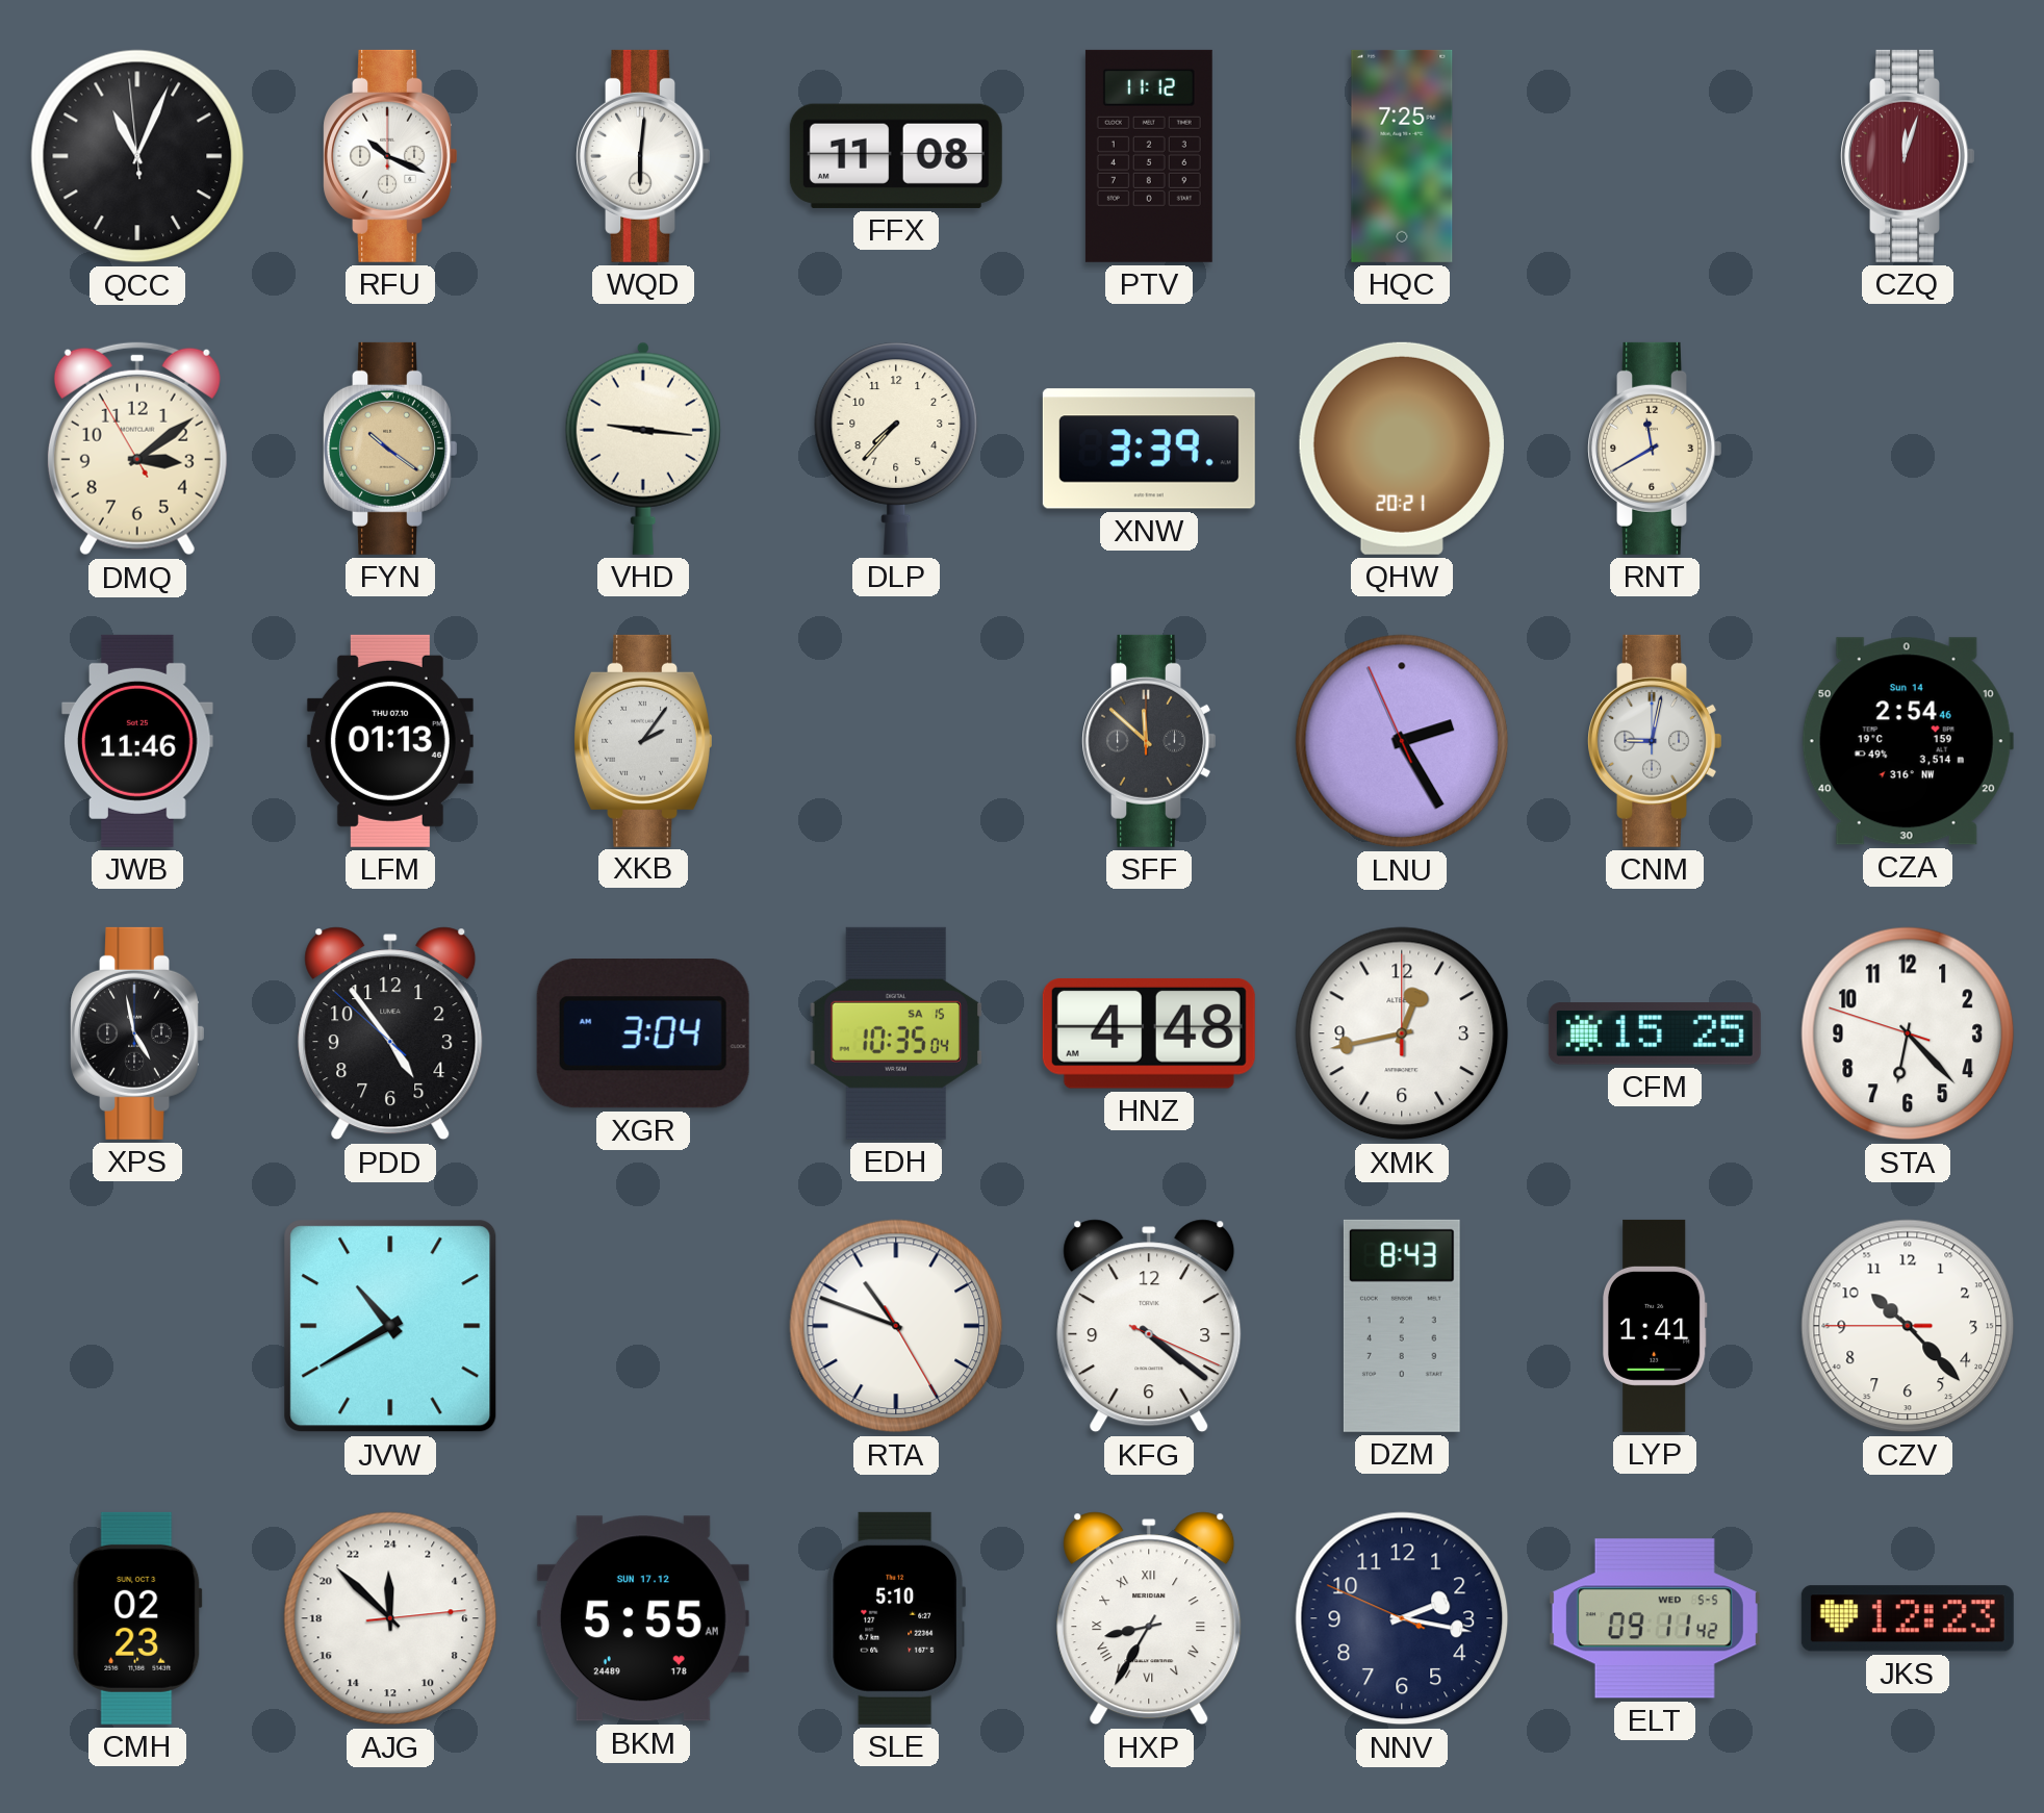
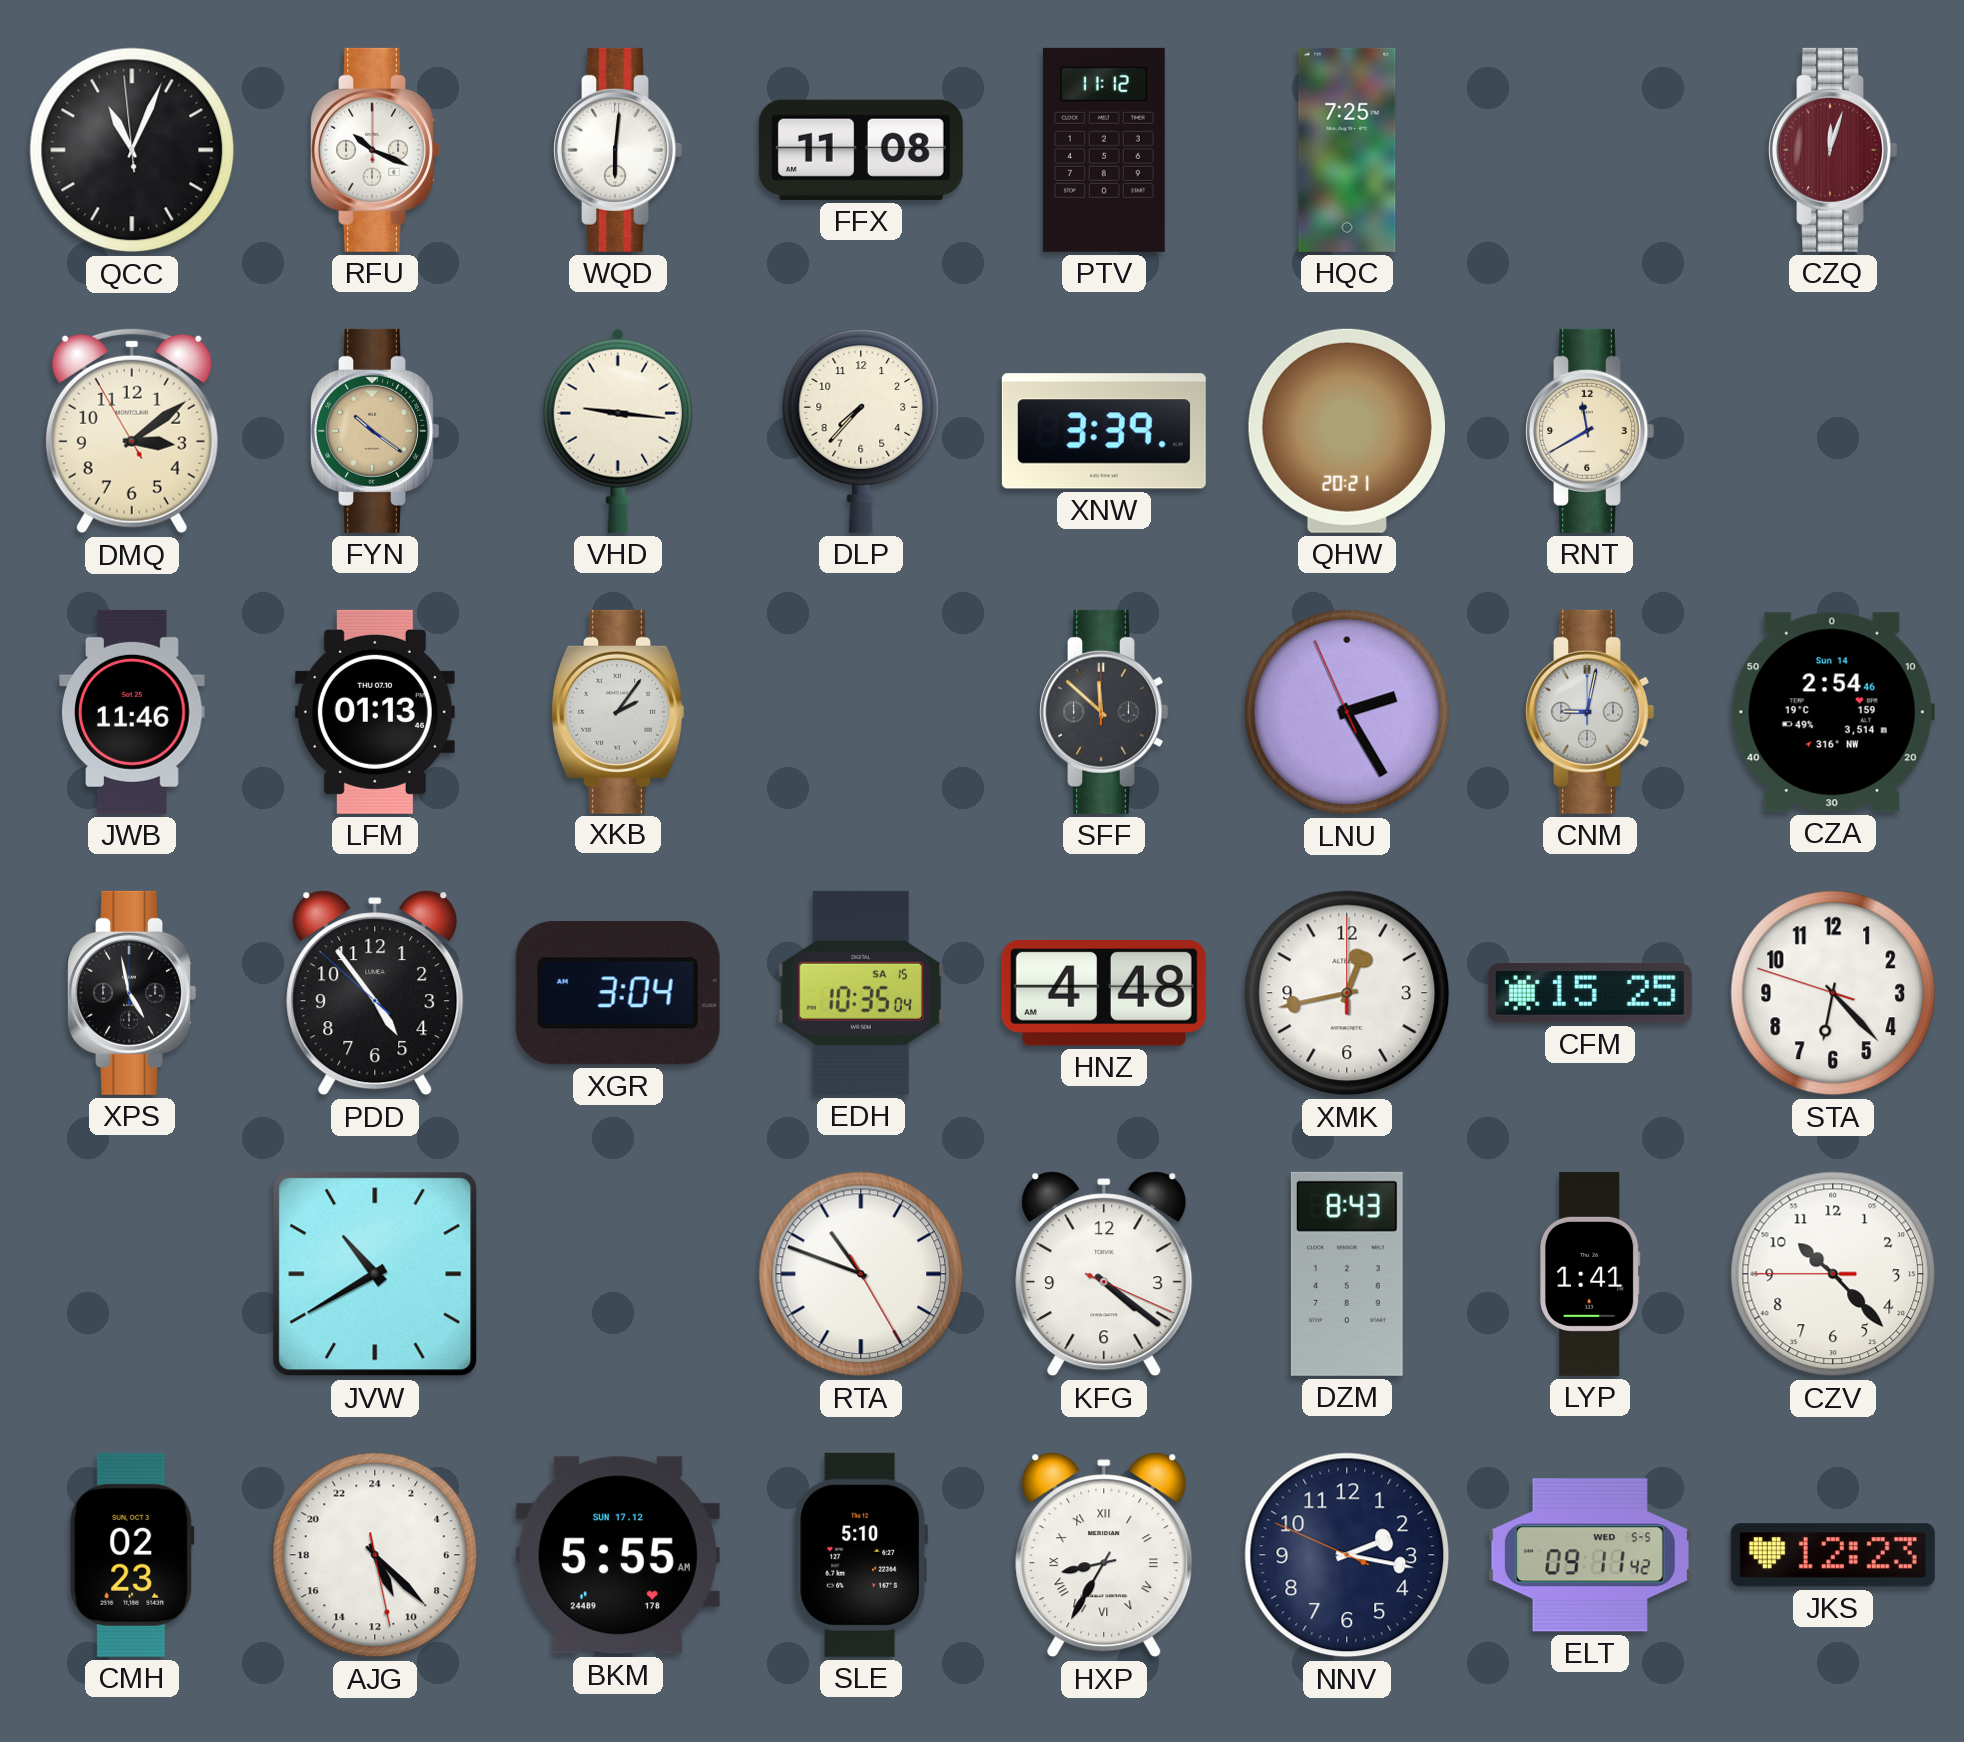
AJG: 23:52 -> 10:22
